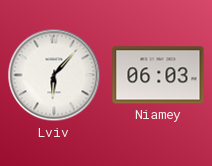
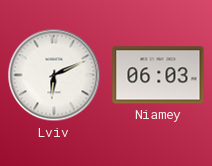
Lviv: 6:07 -> 6:11
